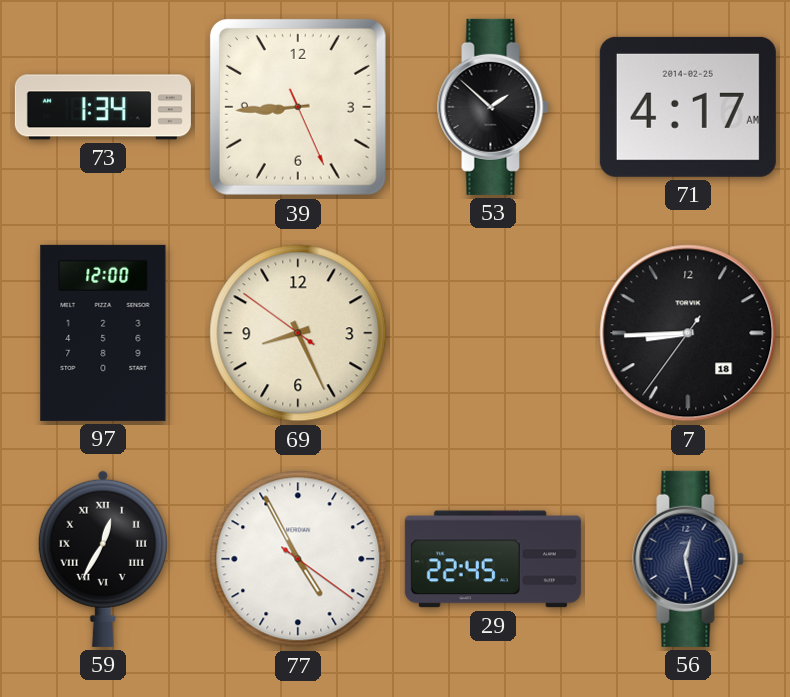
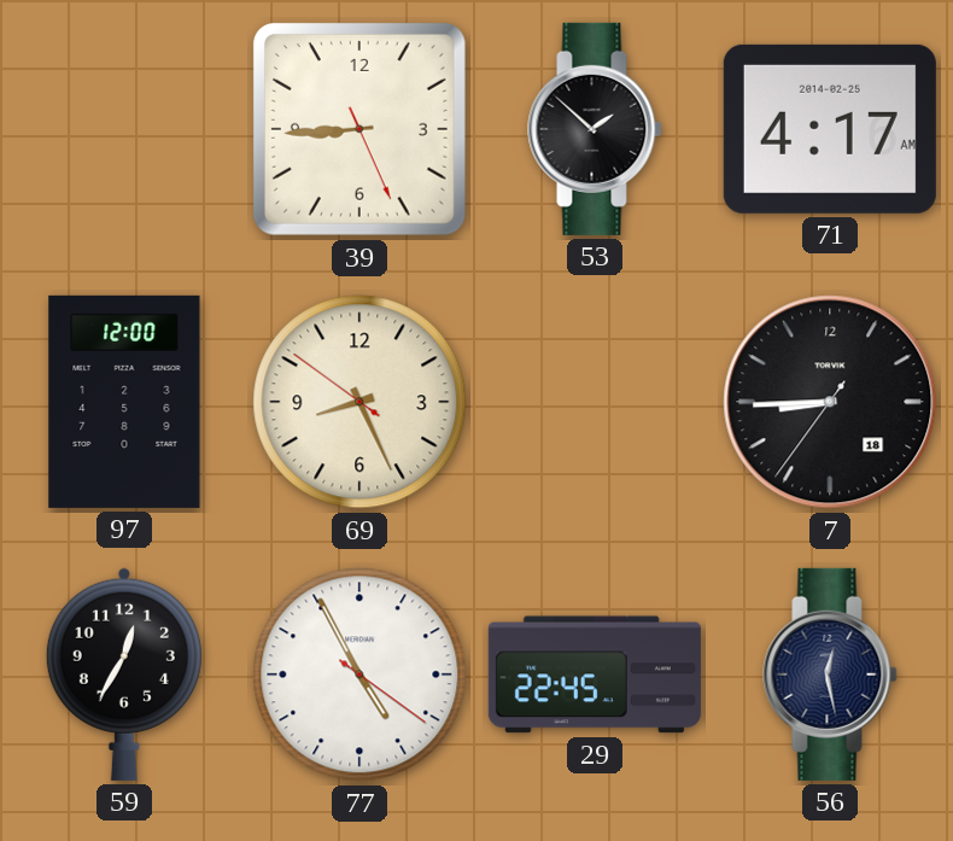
73: 1:34 -> none
59 numerals: Roman -> Arabic
